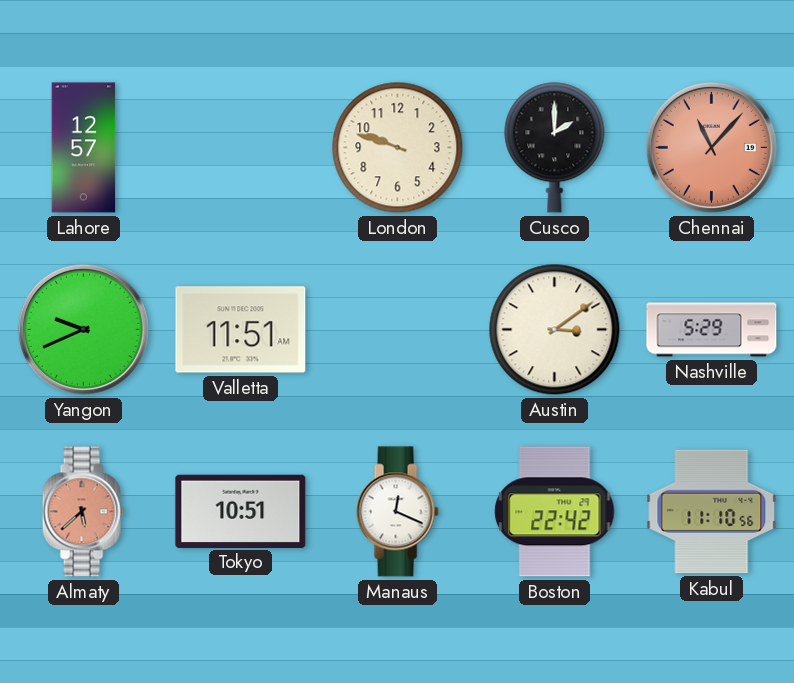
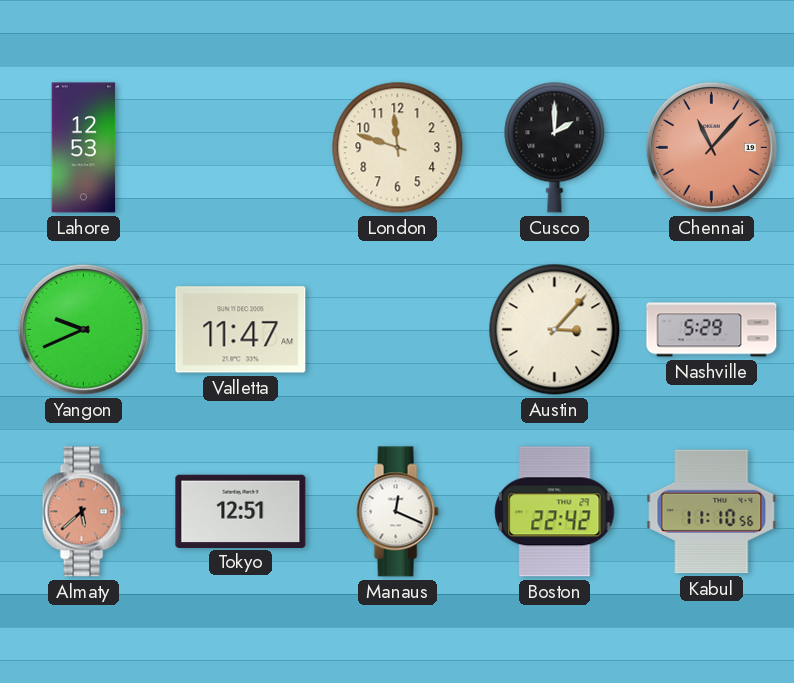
Lahore: 12:57 -> 12:53
London: 9:48 -> 11:48
Valletta: 11:51 -> 11:47
Austin: 3:09 -> 3:07
Tokyo: 10:51 -> 12:51
